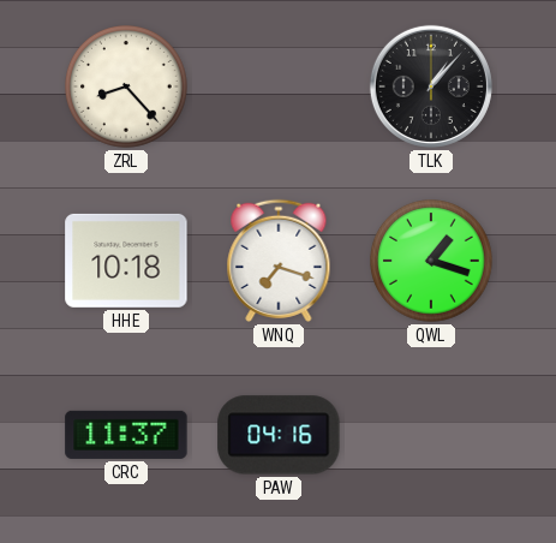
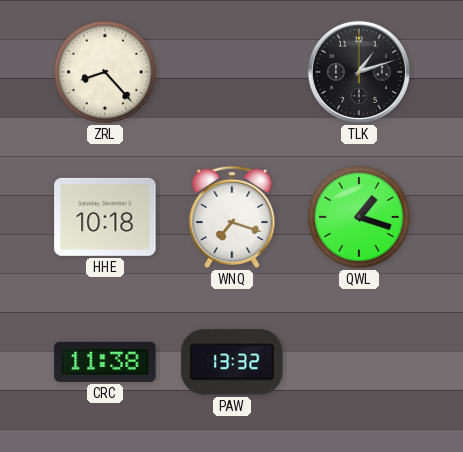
TLK: 1:07 -> 1:12
CRC: 11:37 -> 11:38
PAW: 04:16 -> 13:32
